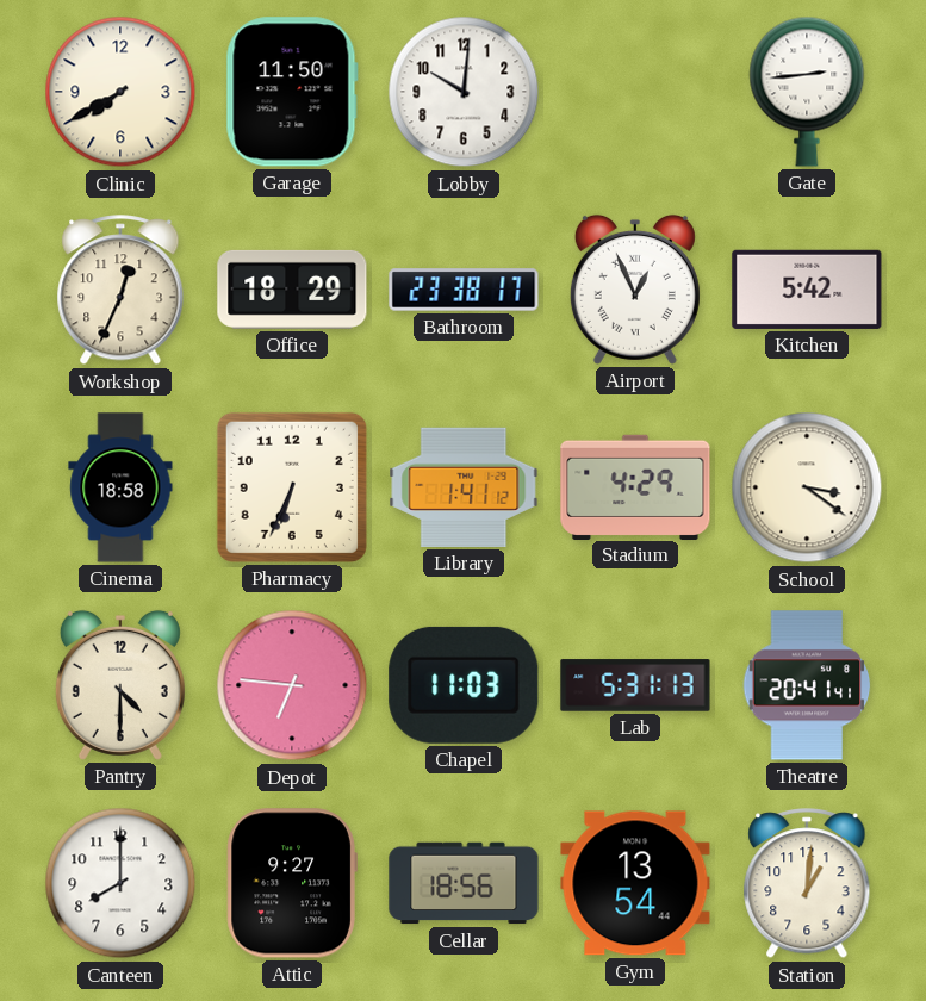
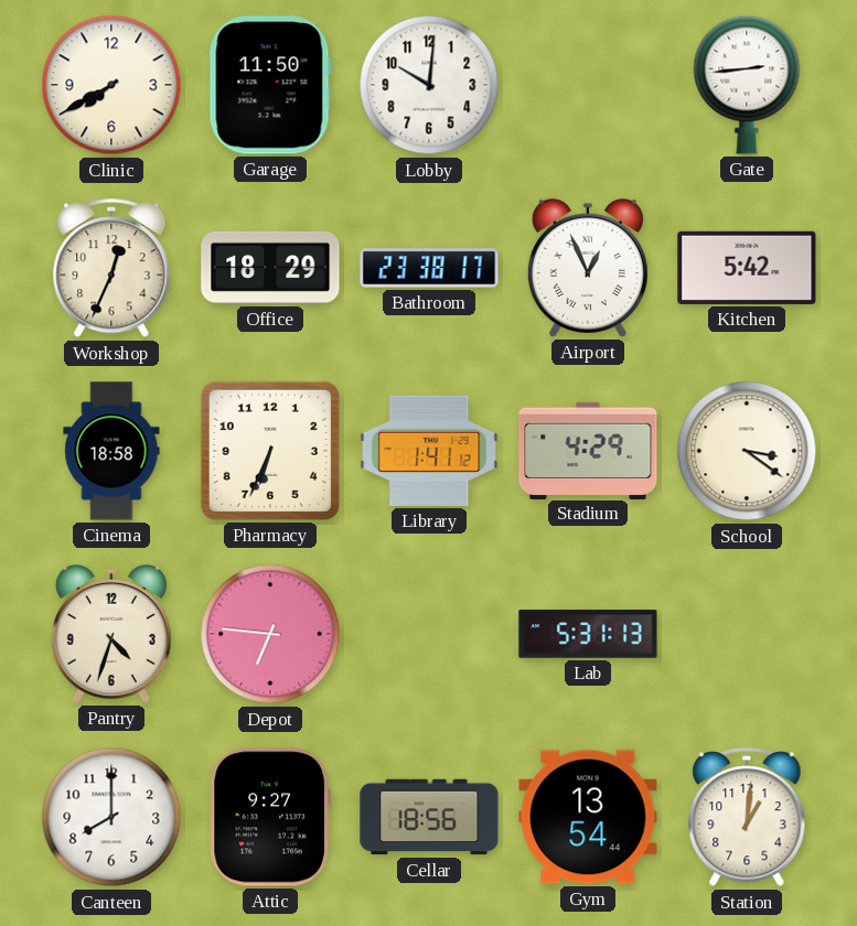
Pantry: 4:30 -> 4:33
Chapel: 11:03 -> none
Theatre: 20:41 -> none
